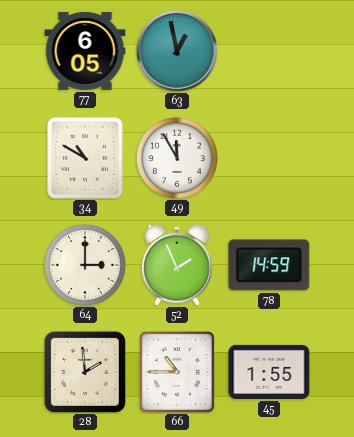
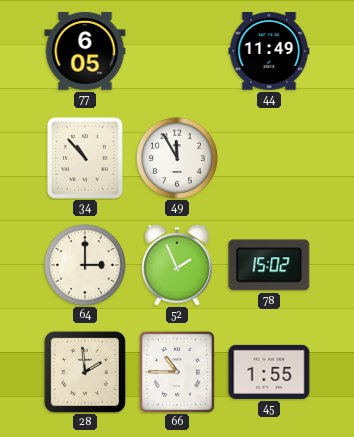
63: 12:58 -> none
44: none -> 11:49
34: 10:50 -> 10:53
78: 14:59 -> 15:02
